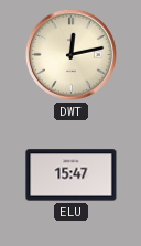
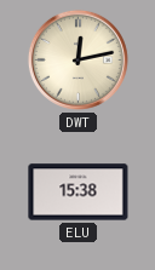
ELU: 15:47 -> 15:38
